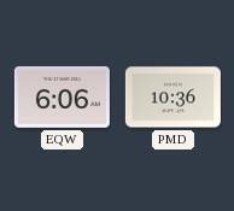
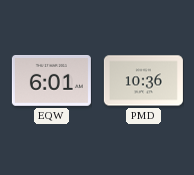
EQW: 6:06 -> 6:01
